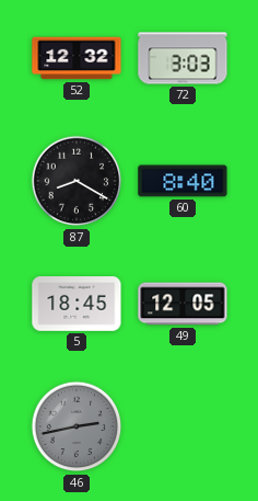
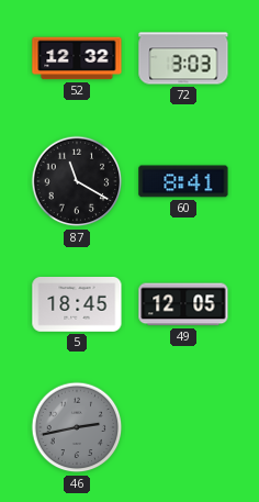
87: 8:20 -> 11:20
60: 8:40 -> 8:41
